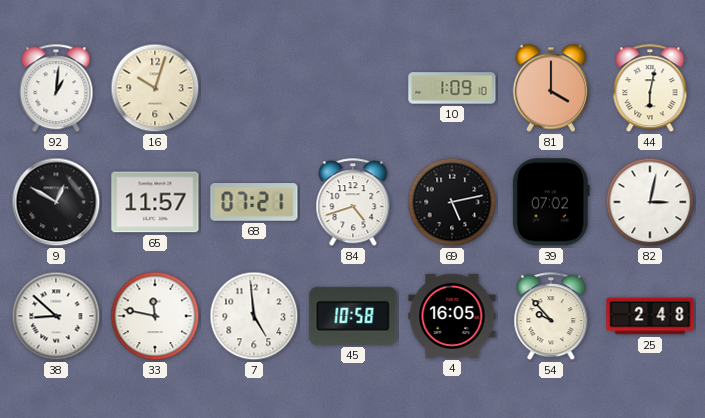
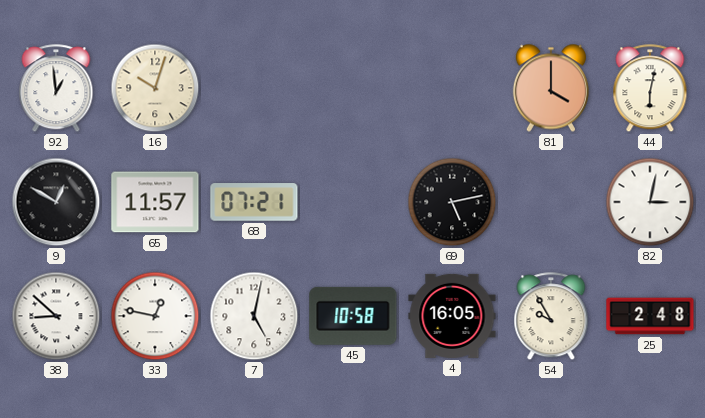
92: 1:01 -> 12:59
10: 1:09 -> none
84: 4:42 -> none
39: 07:02 -> none
33: 11:47 -> 12:47
7: 4:59 -> 5:02
54: 9:53 -> 9:55
